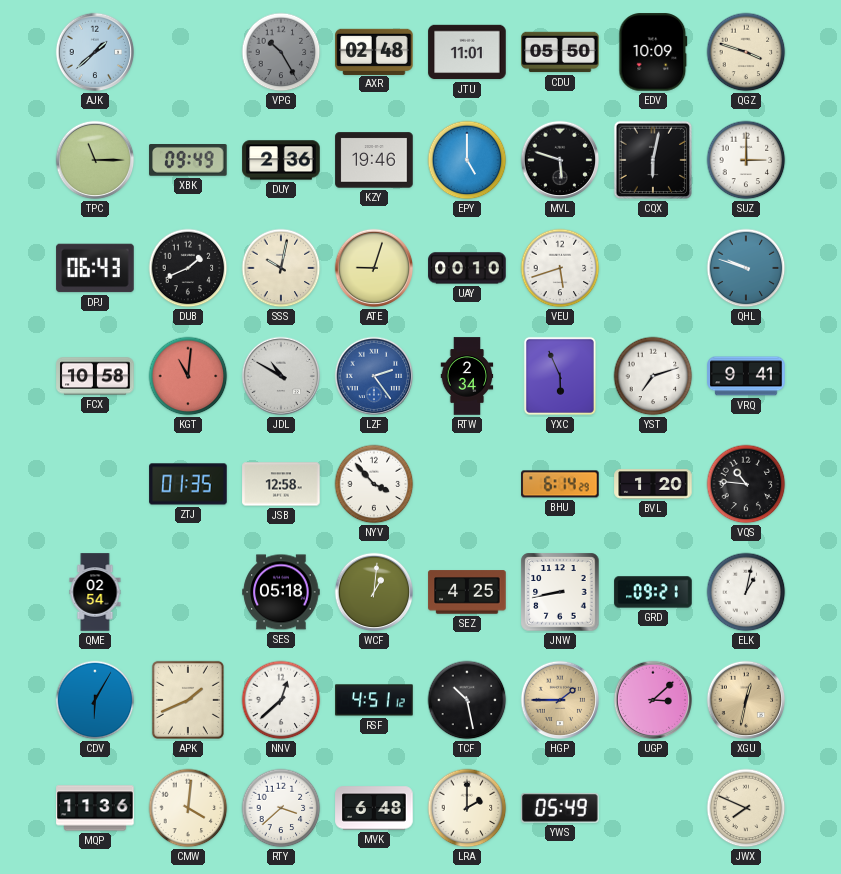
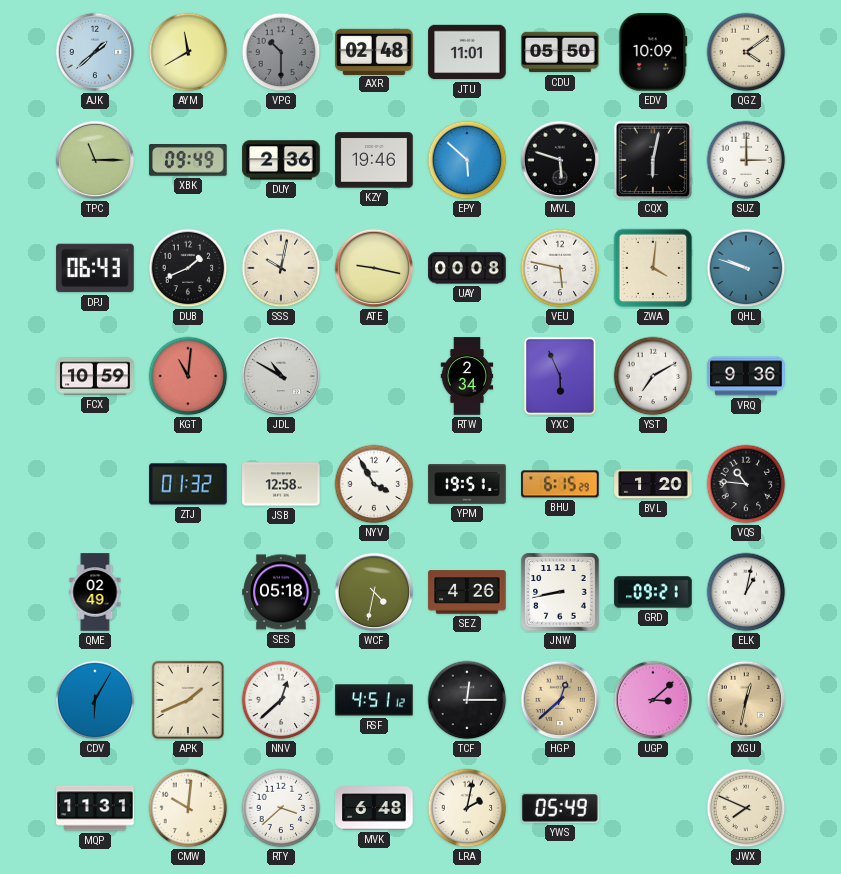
AYM: none -> 11:40
VPG: 10:25 -> 10:30
QGZ: 3:48 -> 4:09
EPY: 5:00 -> 5:52
ATE: 9:03 -> 9:17
UAY: 00:10 -> 00:08
VEU: 5:42 -> 5:47
ZWA: none -> 4:01
FCX: 10:58 -> 10:59
LZF: 2:24 -> none
YST: 7:12 -> 7:10
VRQ: 9:41 -> 9:36
ZTJ: 01:35 -> 01:32
NYV: 3:53 -> 3:55
YPM: none -> 19:51
BHU: 6:14 -> 6:15
QME: 02:54 -> 02:49
WCF: 1:01 -> 4:32
SEZ: 4:25 -> 4:26
TCF: 10:28 -> 12:15
HGP: 1:45 -> 12:38
MQP: 11:36 -> 11:31
CMW: 4:01 -> 10:01
LRA: 2:00 -> 2:02
